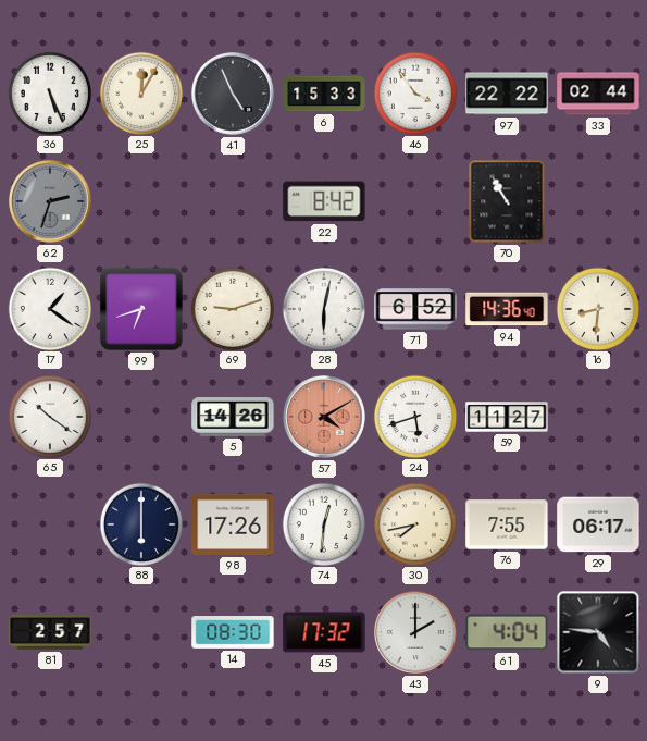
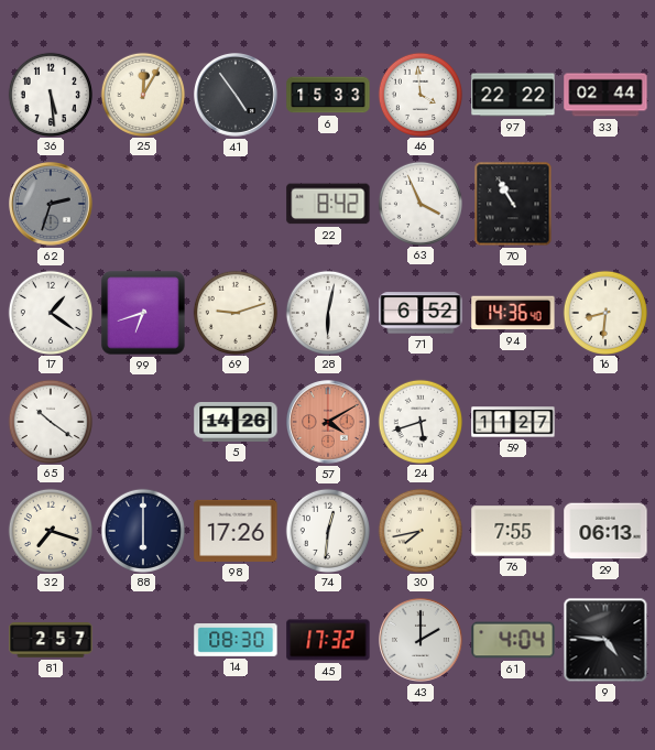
36: 5:26 -> 5:29
41: 4:56 -> 4:54
46: 3:54 -> 3:59
63: none -> 3:56
32: none -> 7:18
29: 06:17 -> 06:13
